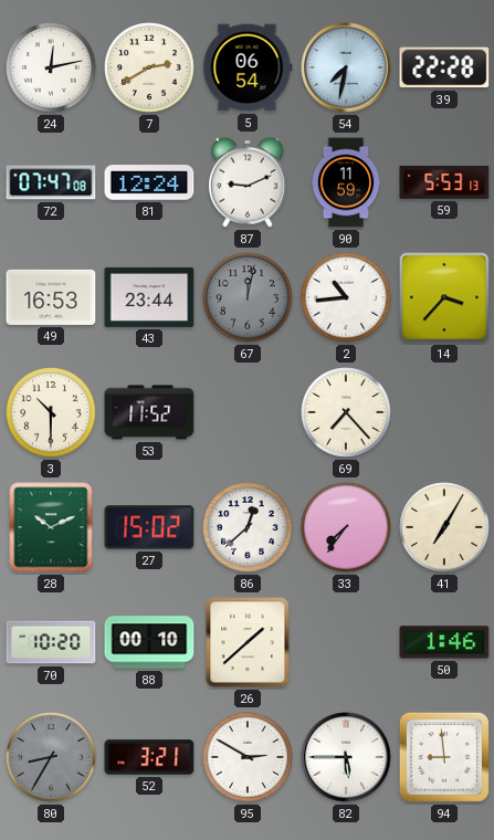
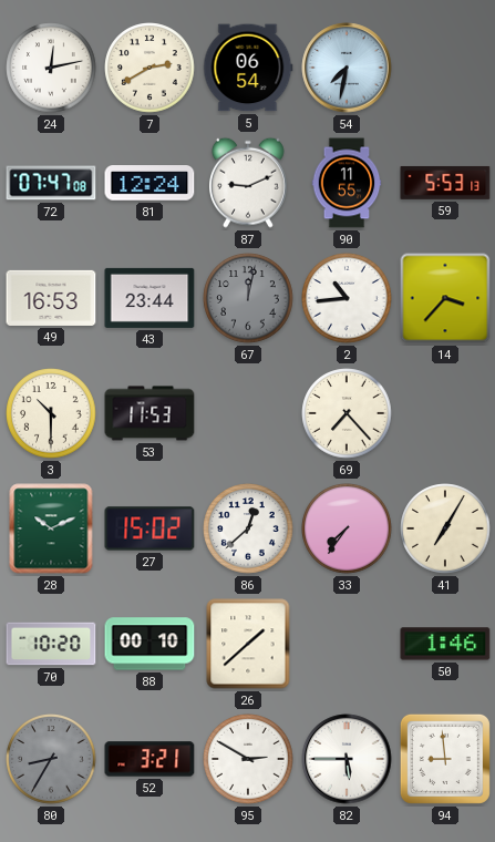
39: 22:28 -> none
90: 11:59 -> 11:55
53: 11:52 -> 11:53
